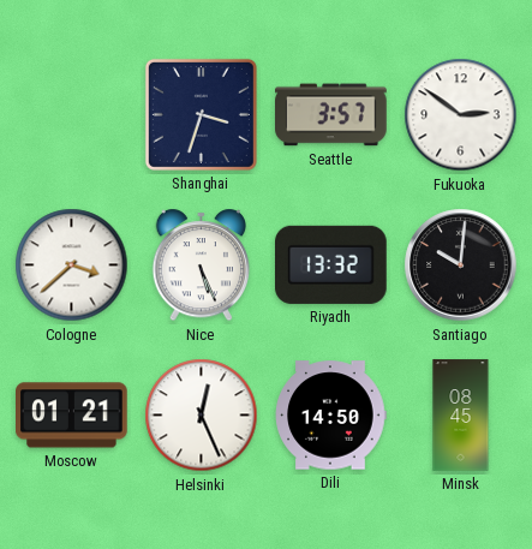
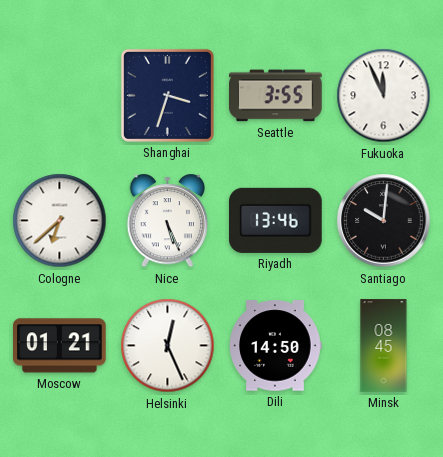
Seattle: 3:57 -> 3:55
Fukuoka: 2:51 -> 11:56
Cologne: 3:38 -> 6:38
Riyadh: 13:32 -> 13:46
